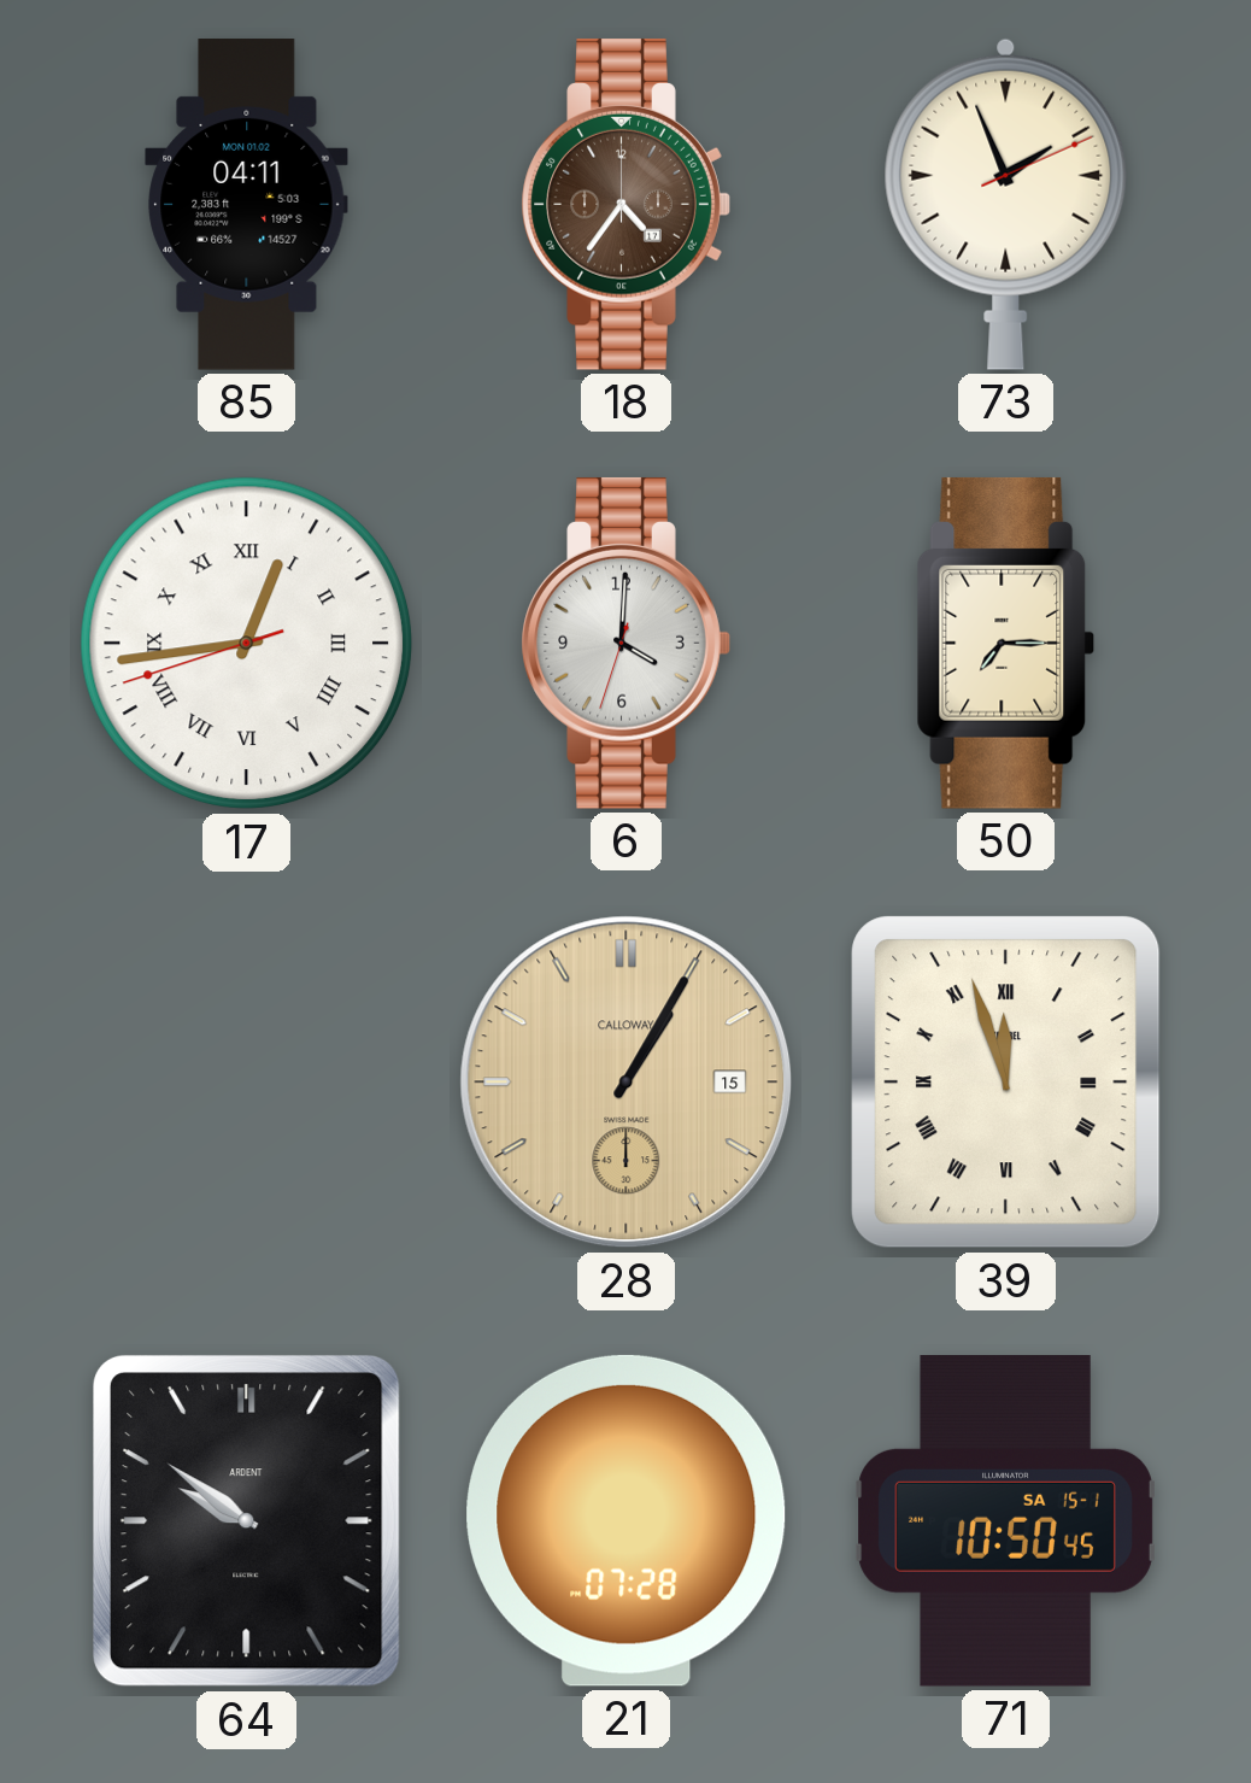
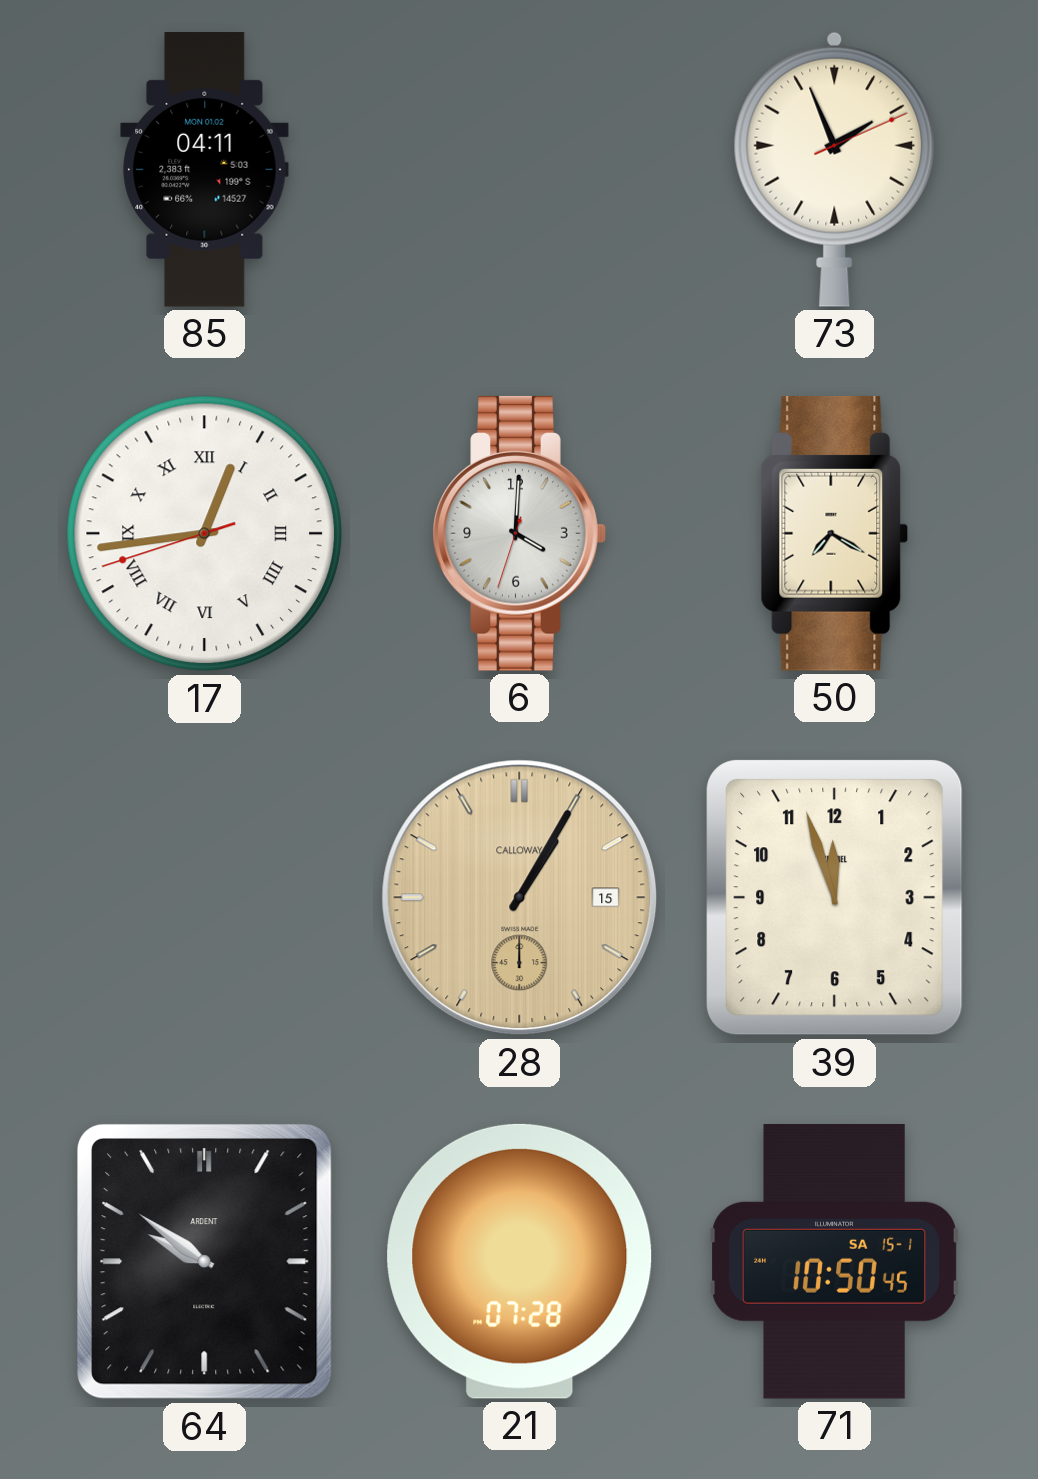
18: 4:36 -> none
50: 7:15 -> 7:20
39 numerals: Roman -> Arabic
